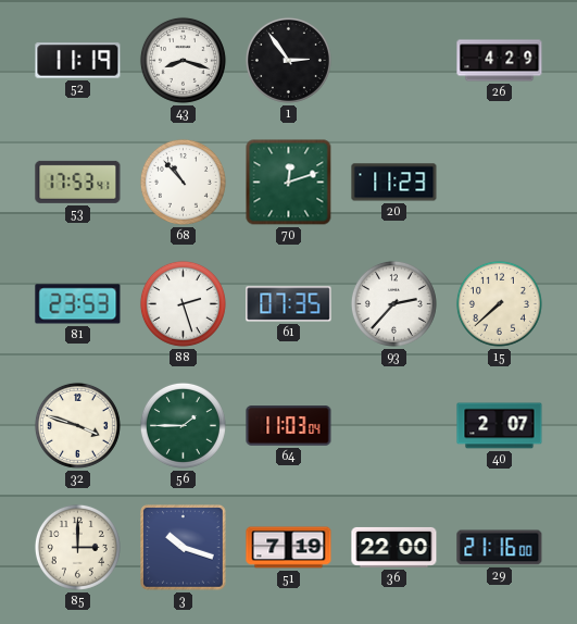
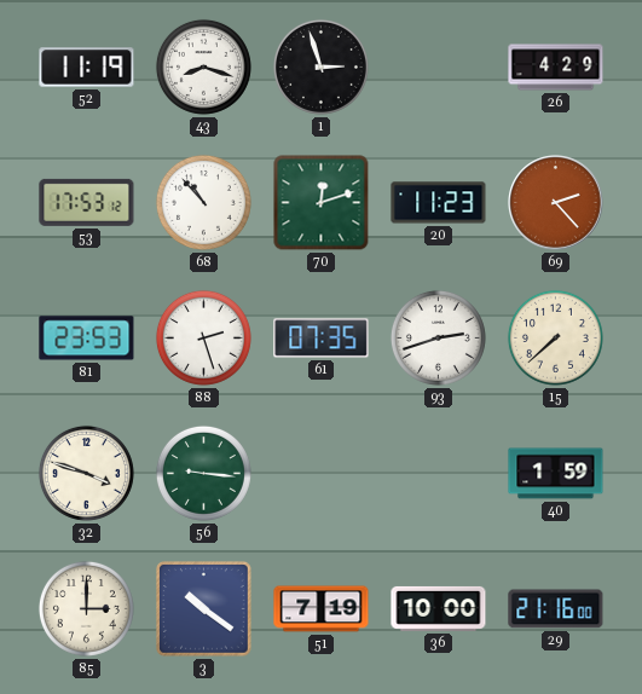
1: 2:54 -> 2:57
53: 17:53:41 -> 17:53:12
69: none -> 2:23
93: 2:37 -> 2:42
56: 1:45 -> 9:16
64: 11:03 -> none
40: 2:07 -> 1:59
3: 10:18 -> 10:21
36: 22:00 -> 10:00
